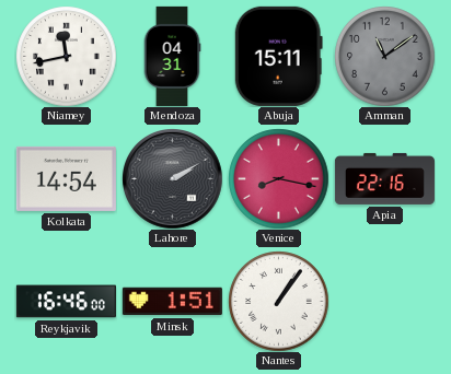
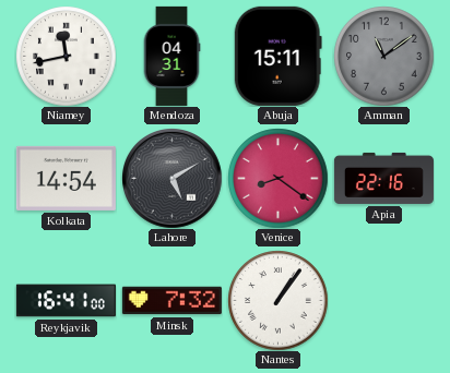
Lahore: 2:10 -> 5:10
Venice: 8:17 -> 8:21
Reykjavik: 16:46 -> 16:41
Minsk: 1:51 -> 7:32
